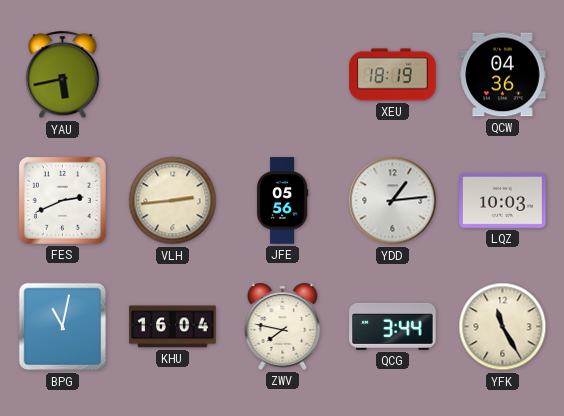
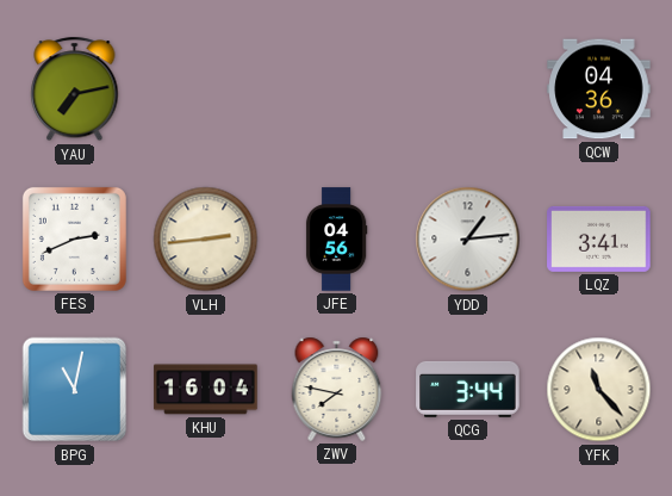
YAU: 5:43 -> 7:13
XEU: 18:19 -> none
JFE: 05:56 -> 04:56
LQZ: 10:03 -> 3:41
YFK: 11:25 -> 11:23
